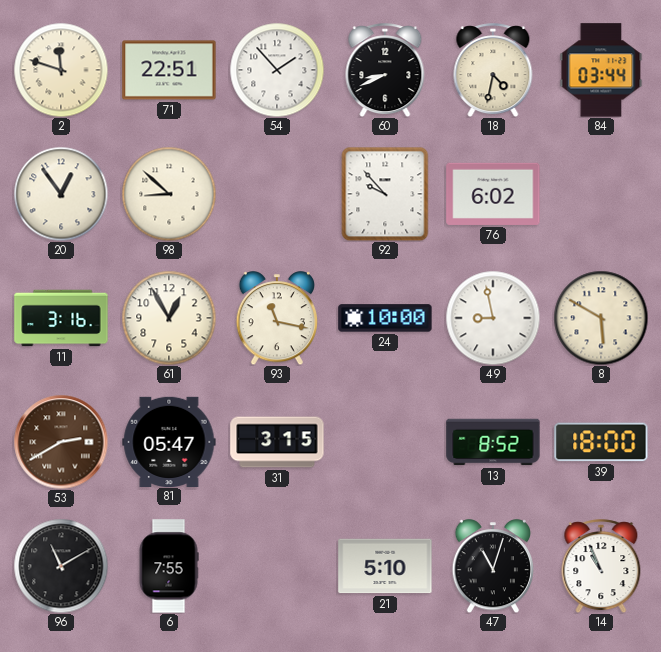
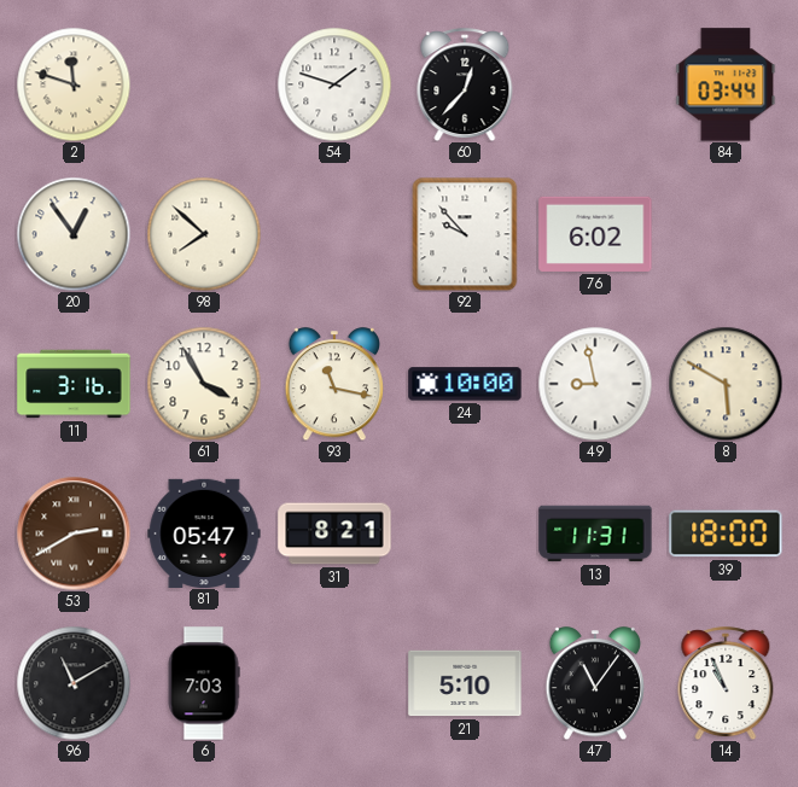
71: 22:51 -> none
54: 1:53 -> 1:48
60: 8:41 -> 12:37
18: 4:32 -> none
98: 8:52 -> 7:52
61: 12:55 -> 3:55
31: 3:15 -> 8:21
13: 8:52 -> 11:31
6: 7:55 -> 7:03
47: 11:03 -> 11:06
